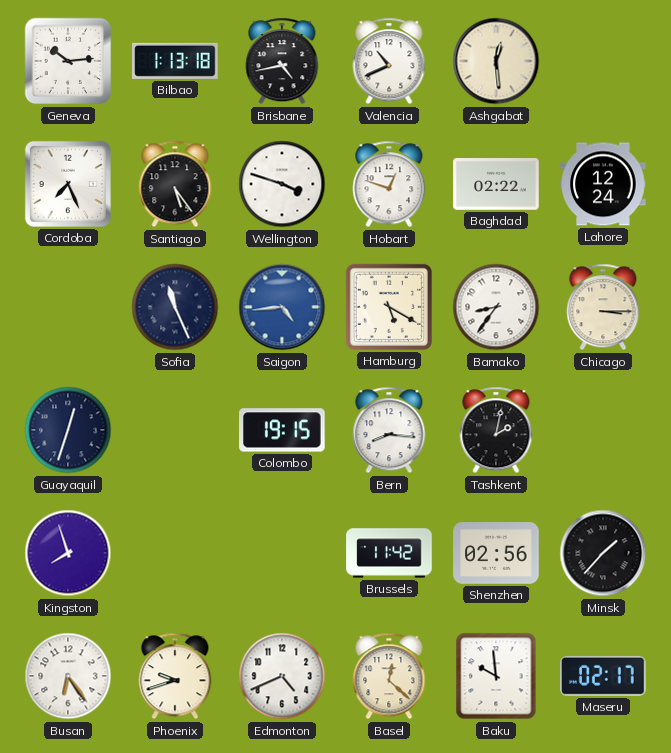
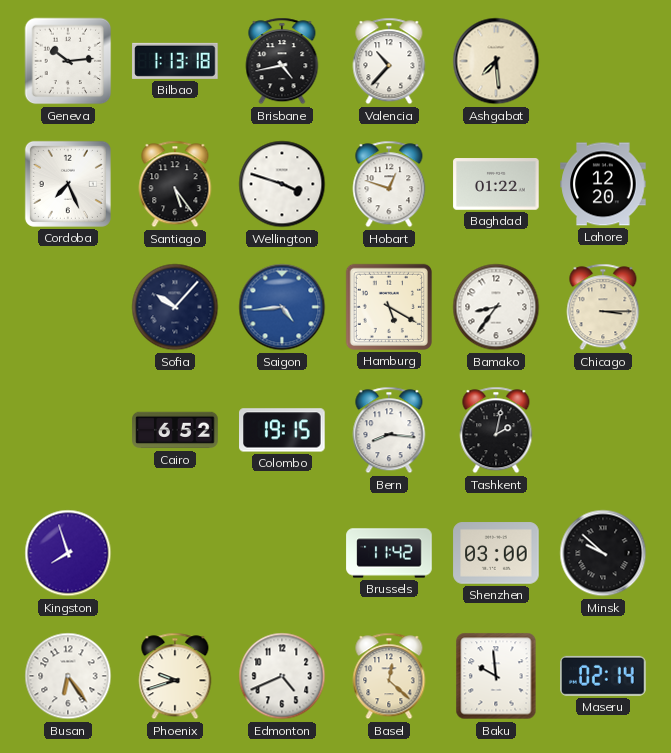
Valencia: 10:41 -> 10:37
Ashgabat: 12:29 -> 7:29
Baghdad: 02:22 -> 01:22
Lahore: 12:24 -> 12:20
Sofia: 11:26 -> 10:07
Guayaquil: 12:33 -> none
Cairo: none -> 6:52
Shenzhen: 02:56 -> 03:00
Minsk: 1:37 -> 9:52
Maseru: 02:17 -> 02:14
